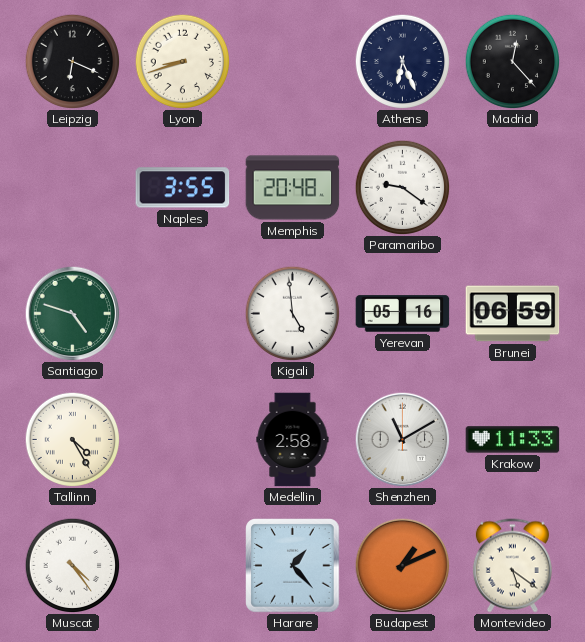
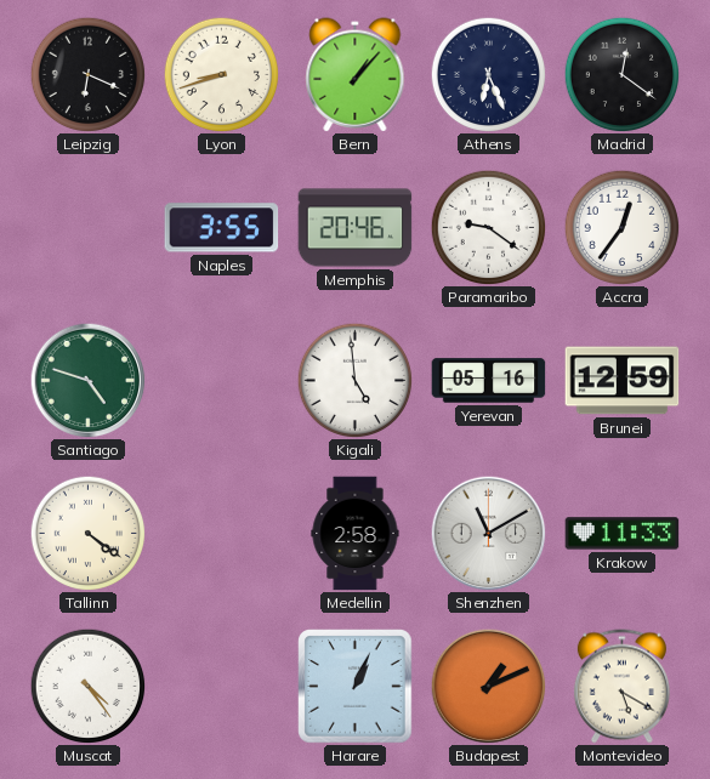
Bern: none -> 1:07
Madrid: 12:23 -> 12:21
Memphis: 20:48 -> 20:46
Accra: none -> 12:36
Brunei: 06:59 -> 12:59
Tallinn: 4:25 -> 4:21
Harare: 1:23 -> 1:04
Montevideo: 5:21 -> 5:20
